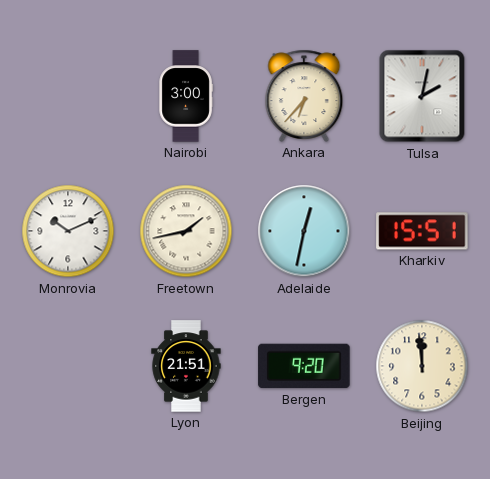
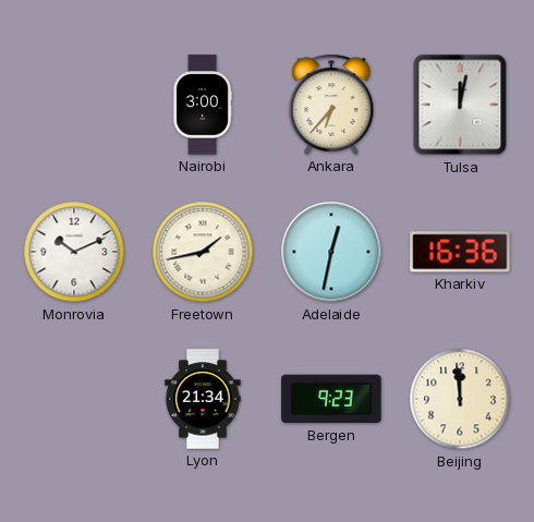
Tulsa: 2:02 -> 12:02
Kharkiv: 15:51 -> 16:36
Lyon: 21:51 -> 21:34
Bergen: 9:20 -> 9:23
